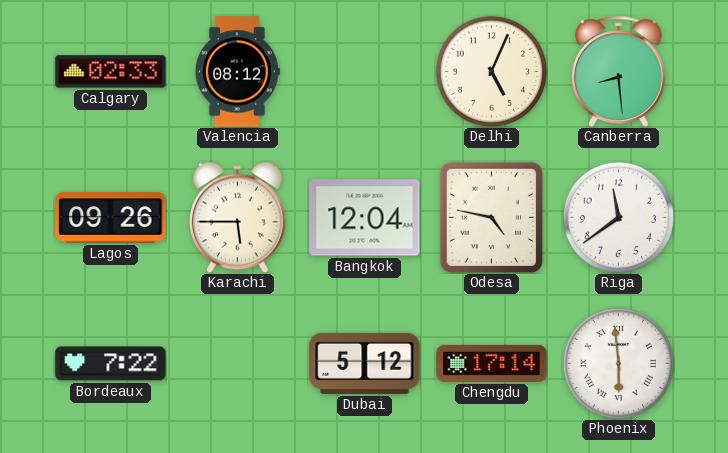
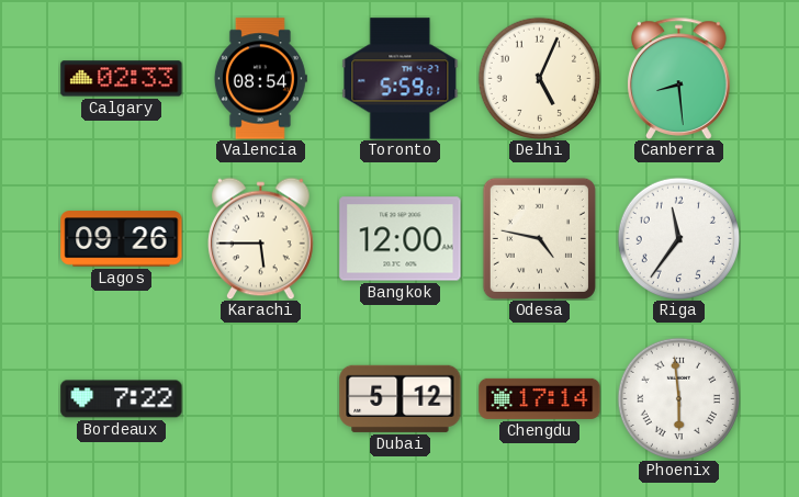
Valencia: 08:12 -> 08:54
Toronto: none -> 5:59
Bangkok: 12:04 -> 12:00
Riga: 11:39 -> 11:36
